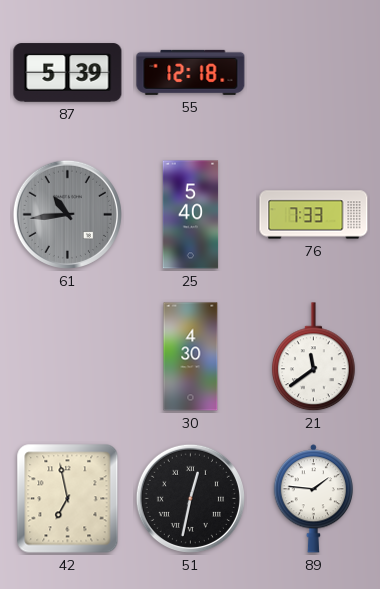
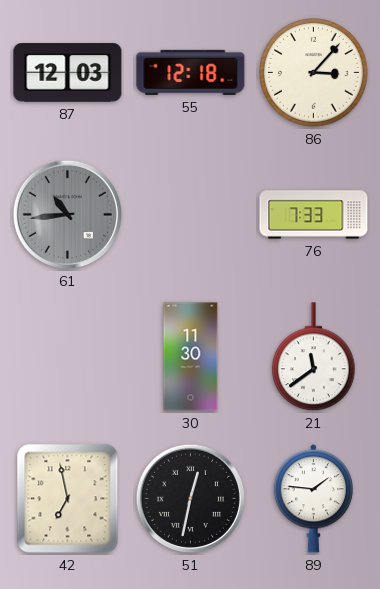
87: 5:39 -> 12:03
86: none -> 3:07
25: 5:40 -> none
30: 4:30 -> 11:30
